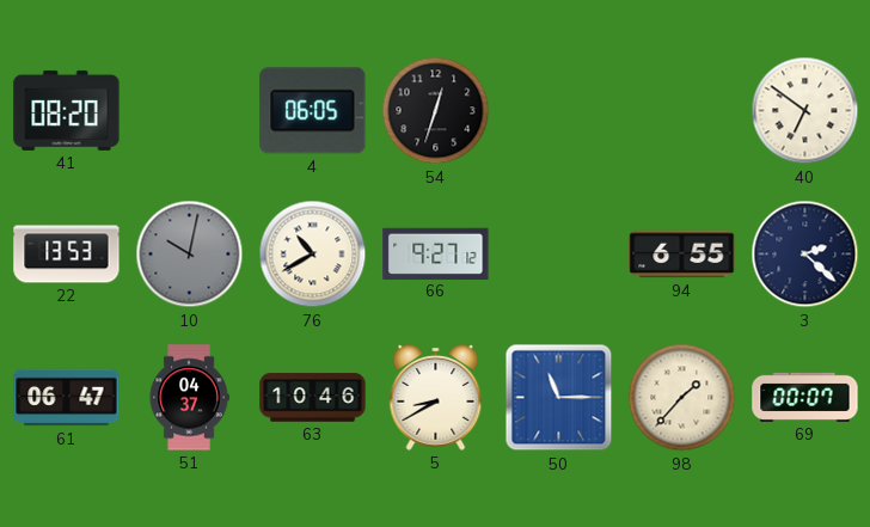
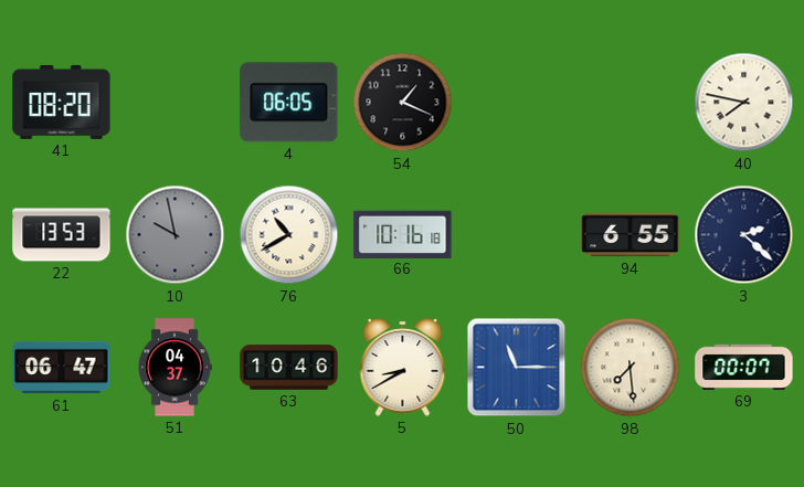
54: 12:33 -> 1:19
40: 6:51 -> 7:47
10: 10:02 -> 9:58
66: 9:27 -> 10:16
98: 1:37 -> 7:29
